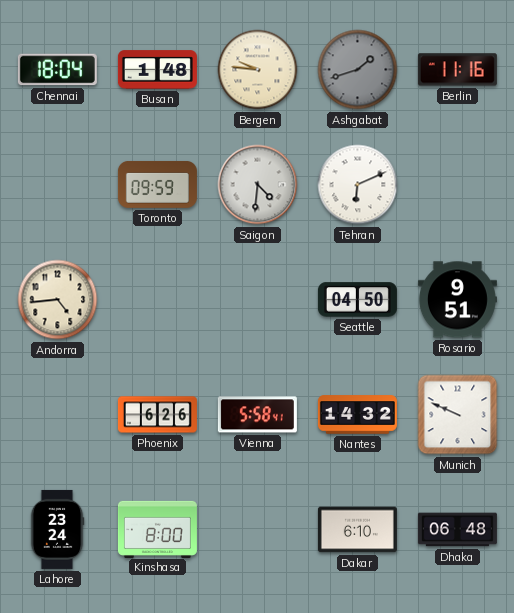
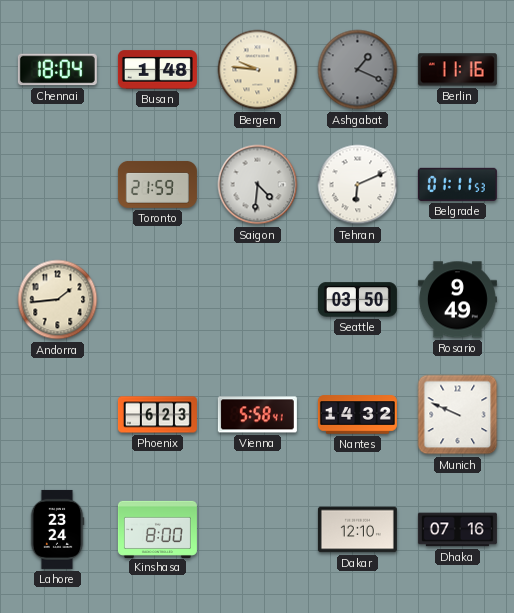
Ashgabat: 1:42 -> 1:19
Toronto: 09:59 -> 21:59
Belgrade: none -> 01:11
Andorra: 4:44 -> 1:44
Seattle: 04:50 -> 03:50
Rosario: 9:51 -> 9:49
Phoenix: 6:26 -> 6:23
Dakar: 6:10 -> 12:10
Dhaka: 06:48 -> 07:16
